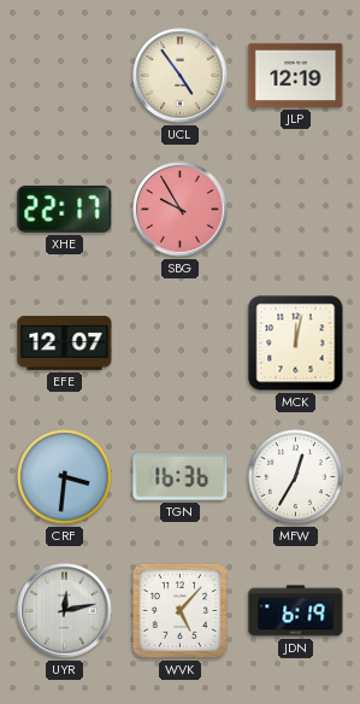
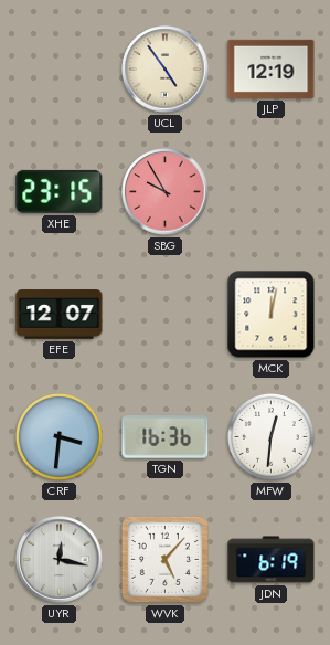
XHE: 22:17 -> 23:15
MFW: 12:35 -> 12:31
UYR: 12:13 -> 12:17
